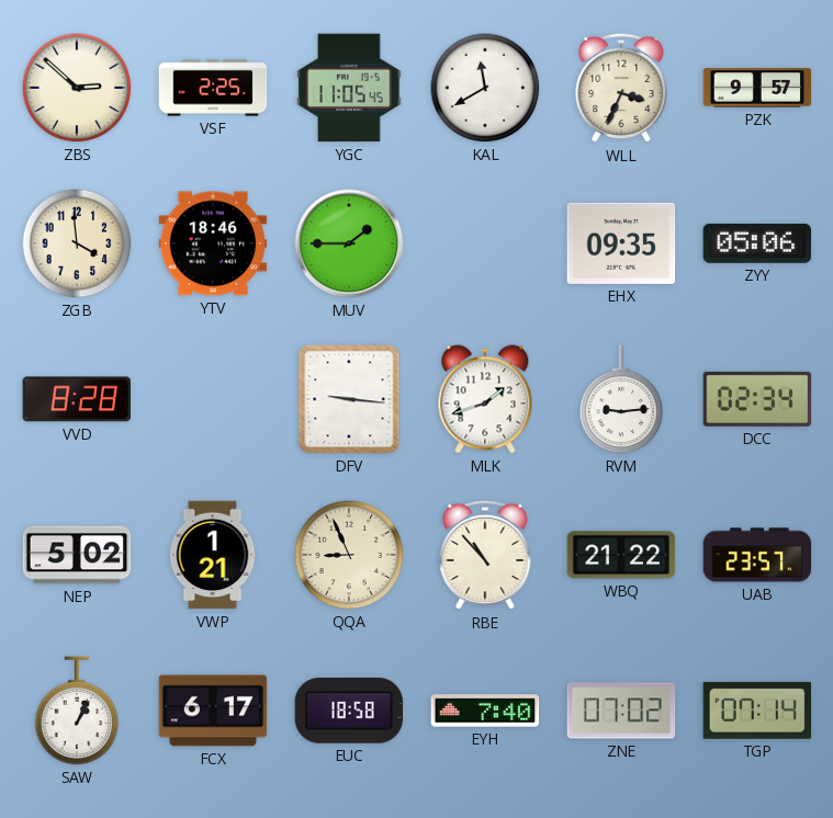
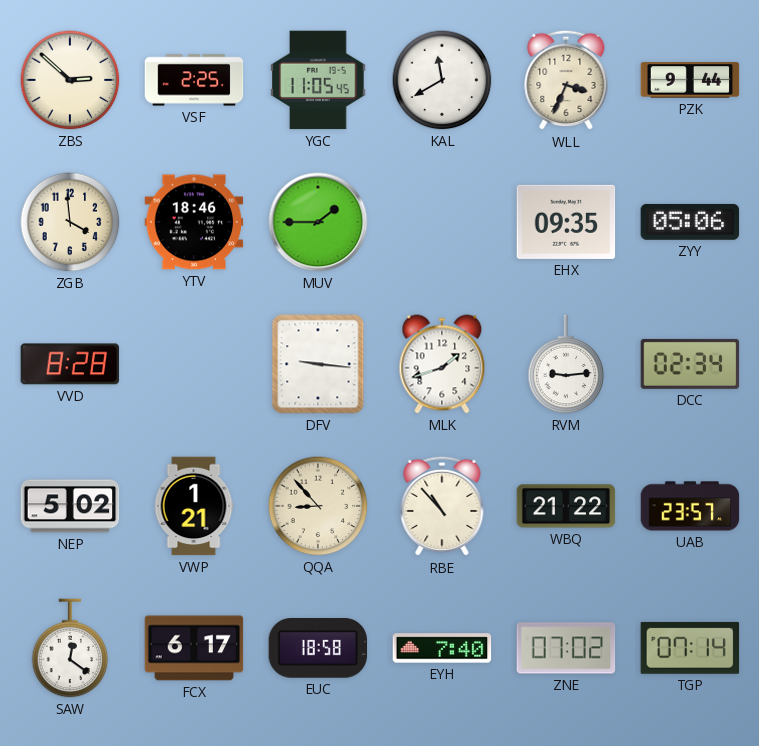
PZK: 9:57 -> 9:44
QQA: 8:56 -> 8:53
SAW: 1:04 -> 12:21
